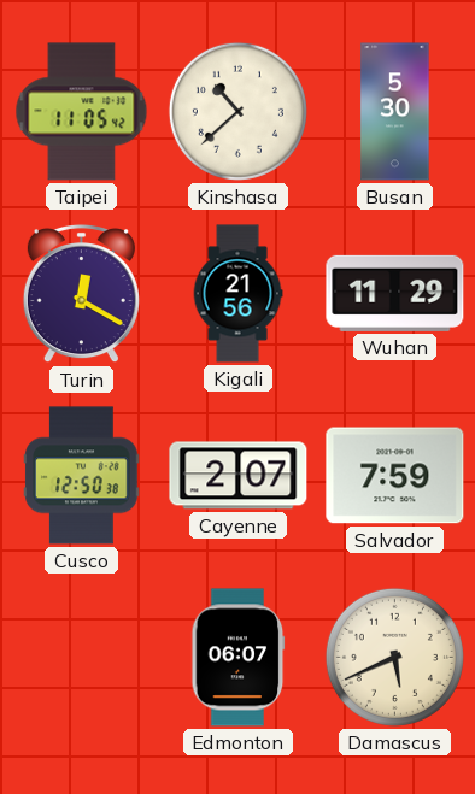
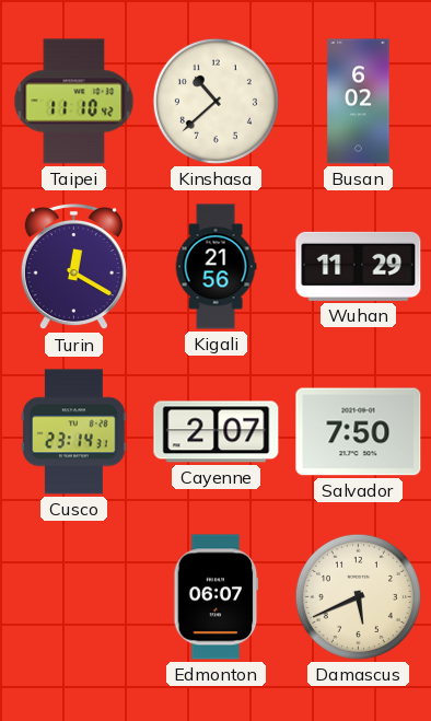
Taipei: 11:05 -> 11:10
Busan: 5:30 -> 6:02
Cusco: 12:50 -> 23:14
Salvador: 7:59 -> 7:50
